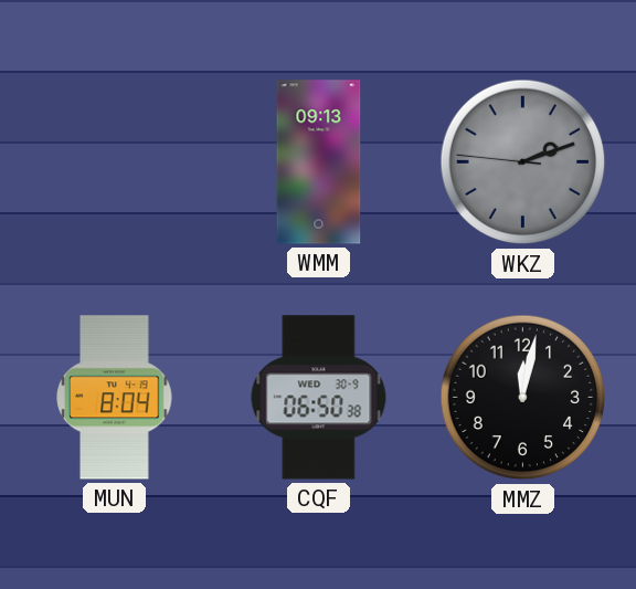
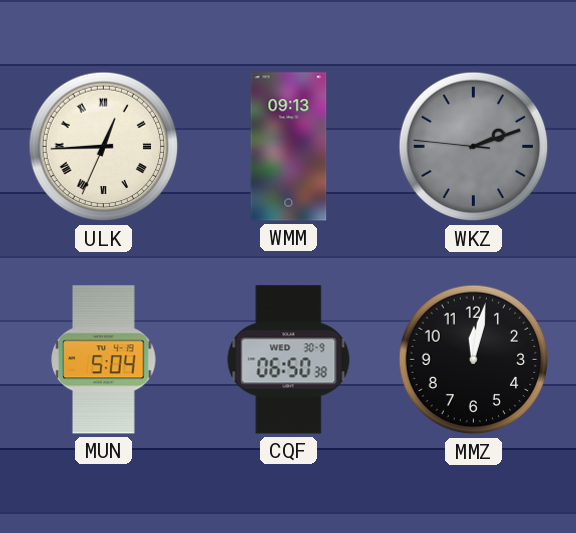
ULK: none -> 12:44
MUN: 8:04 -> 5:04
